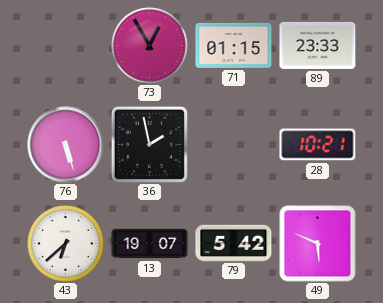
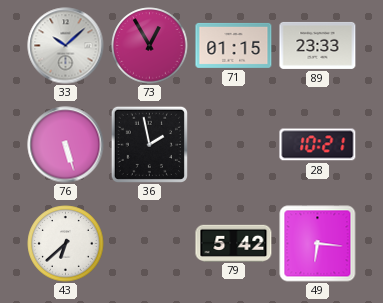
33: none -> 10:08
13: 19:07 -> none
49: 5:49 -> 6:16
